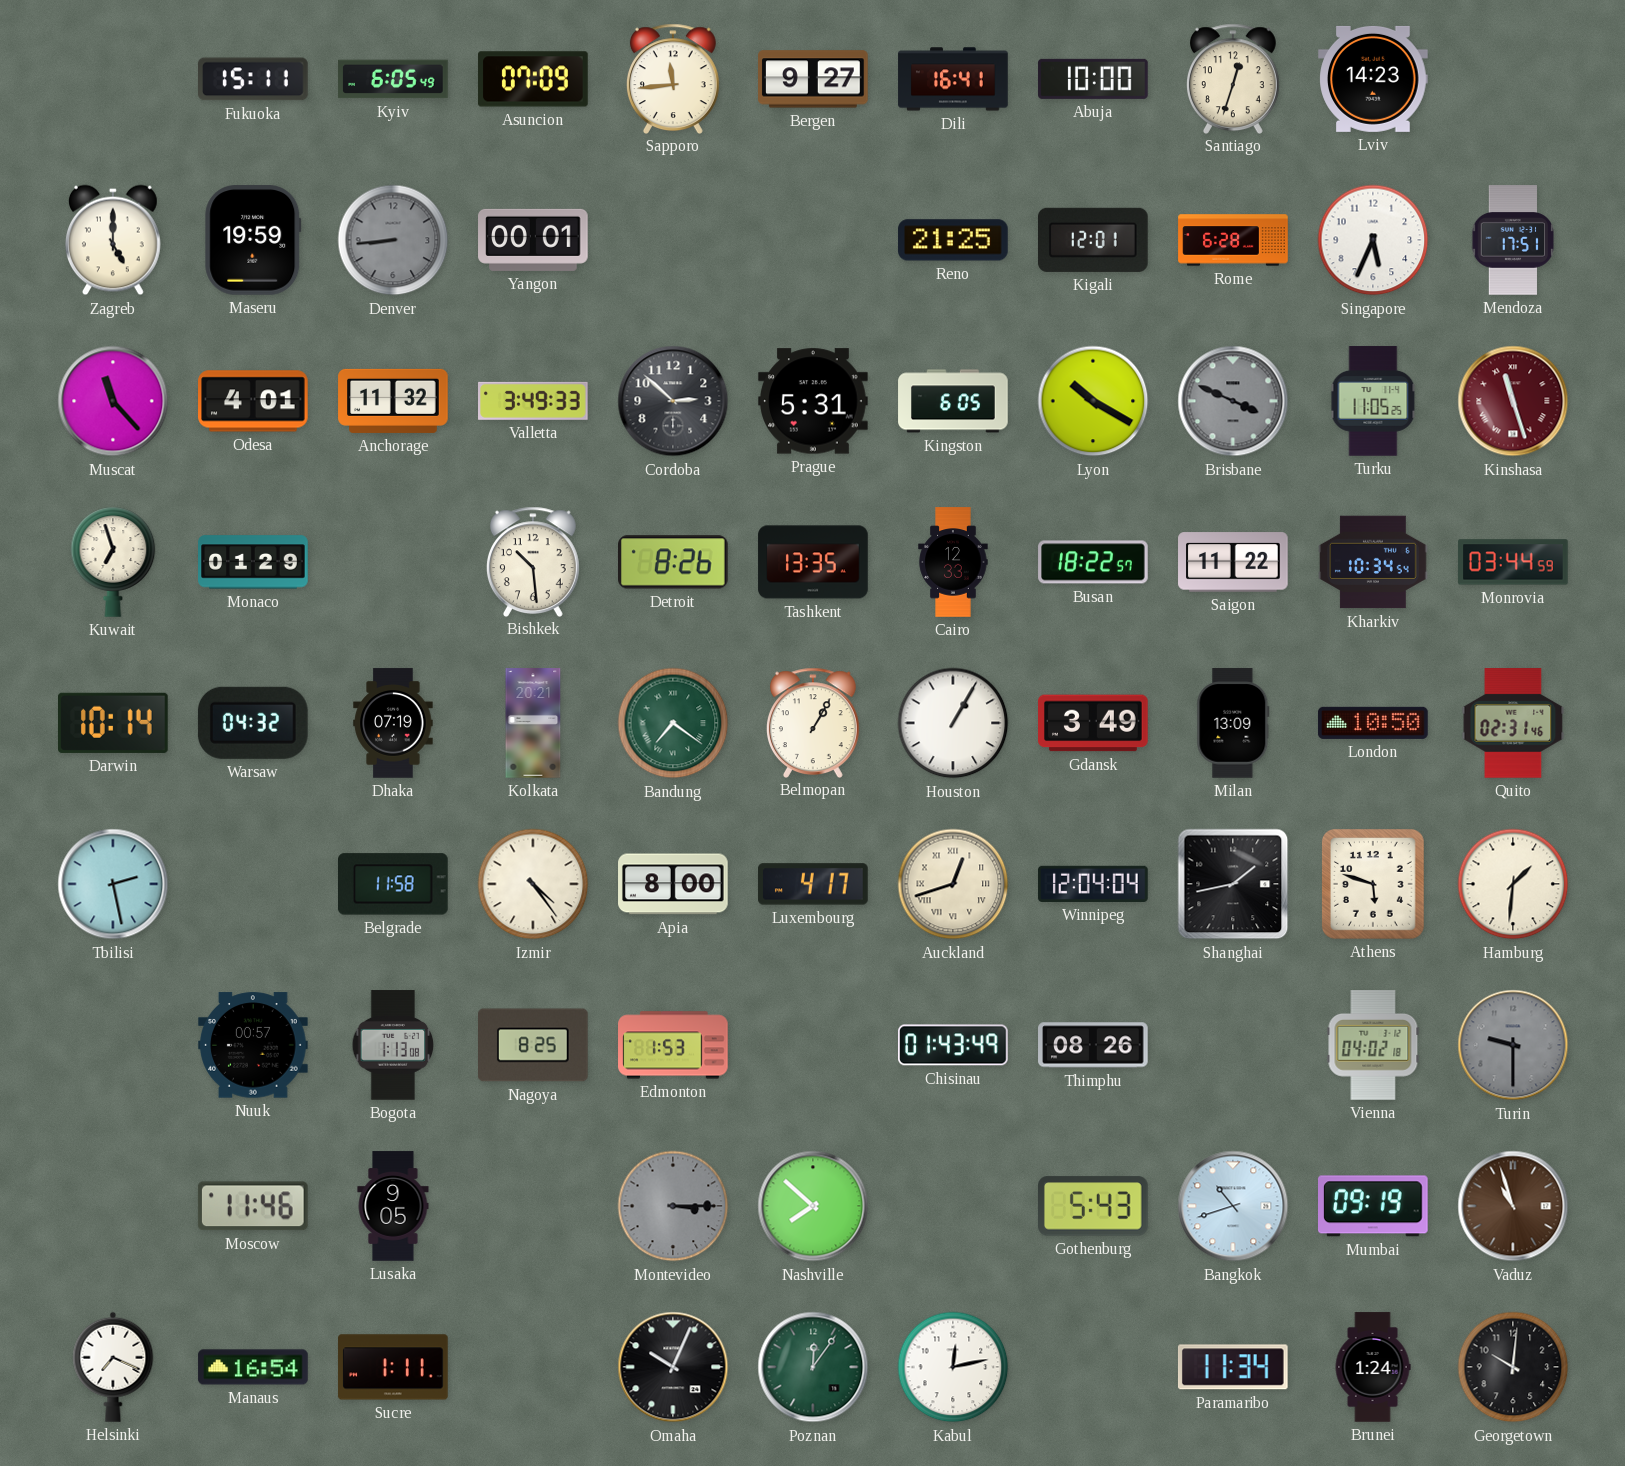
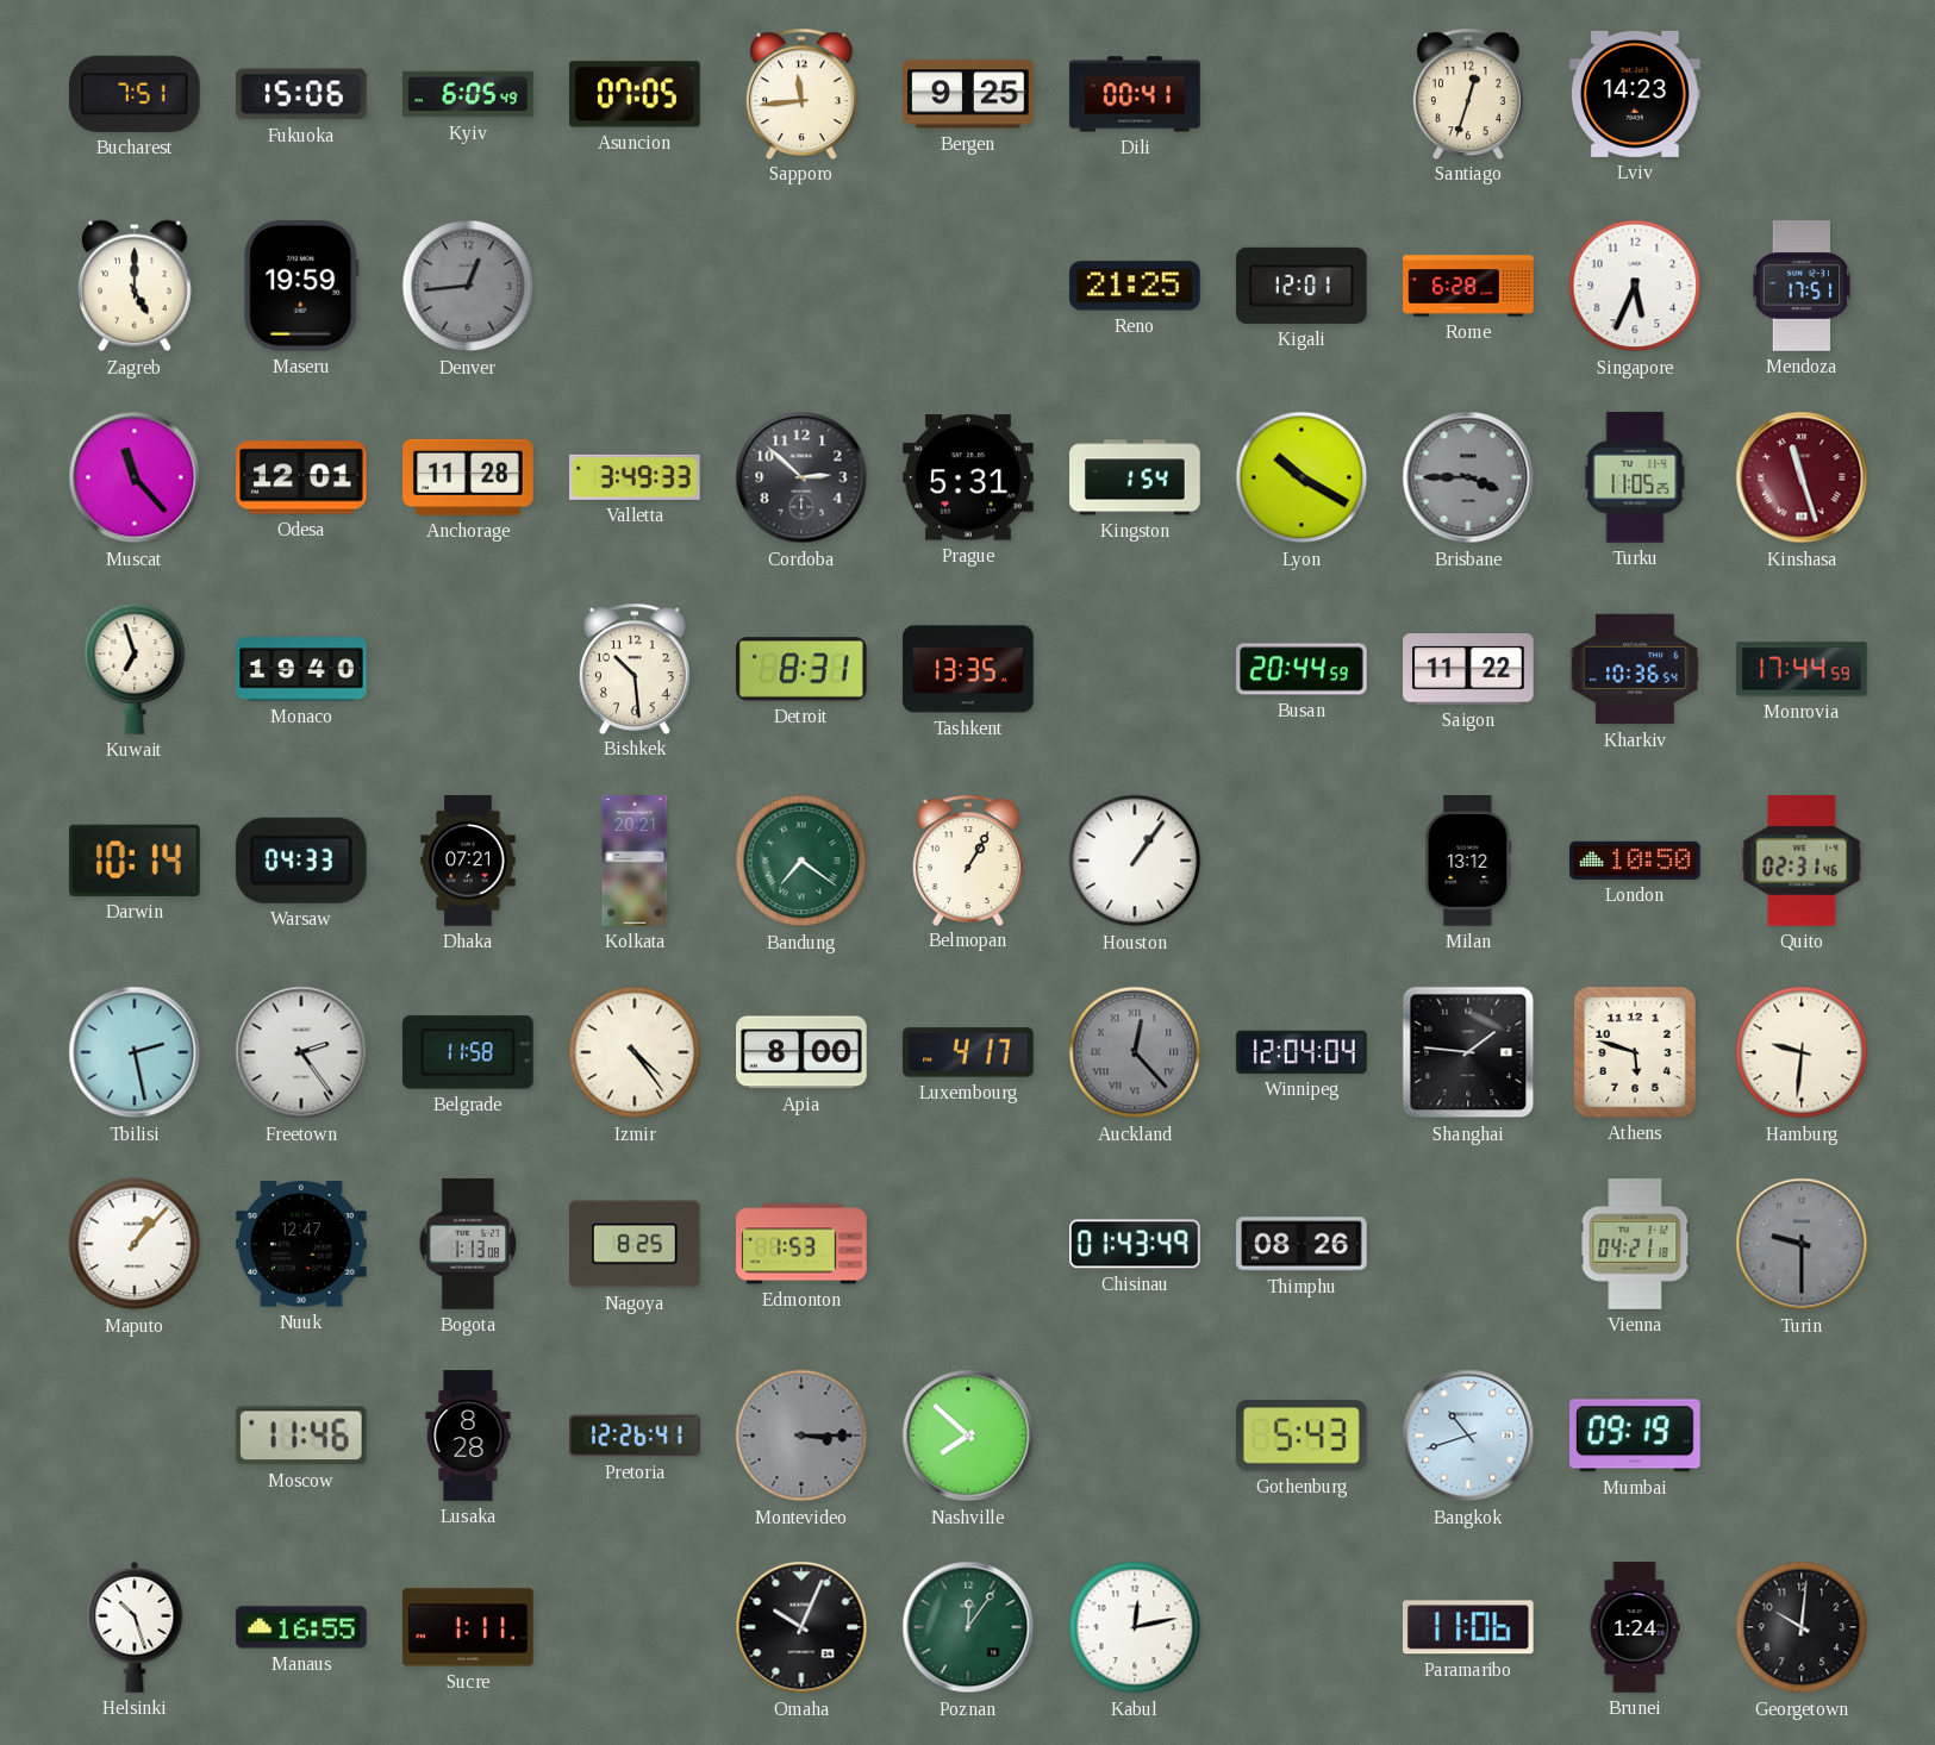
Bucharest: none -> 7:51
Fukuoka: 15:11 -> 15:06
Asuncion: 07:09 -> 07:05
Bergen: 9:27 -> 9:25
Dili: 16:41 -> 00:41
Abuja: 10:00 -> none
Denver: 8:44 -> 12:44
Yangon: 00:01 -> none
Odesa: 4:01 -> 12:01
Anchorage: 11:32 -> 11:28
Kingston: 6:05 -> 1:54
Brisbane: 3:49 -> 3:45
Monaco: 01:29 -> 19:40
Detroit: 8:26 -> 8:31
Cairo: 12:33 -> none
Busan: 18:22 -> 20:44
Kharkiv: 10:34 -> 10:36
Monrovia: 03:44 -> 17:44
Warsaw: 04:32 -> 04:33
Dhaka: 07:19 -> 07:21
Houston: 1:05 -> 1:06
Gdansk: 3:49 -> none
Milan: 13:09 -> 13:12
Freetown: none -> 2:24
Auckland: 12:42 -> 12:23
Auckland dial: cream -> grey
Shanghai: 1:43 -> 1:46
Hamburg: 1:31 -> 9:31
Maputo: none -> 1:07
Nuuk: 00:57 -> 12:47
Vienna: 04:02 -> 04:21
Lusaka: 9:05 -> 8:28
Pretoria: none -> 12:26
Vaduz: 10:57 -> none
Helsinki: 7:19 -> 10:27
Manaus: 16:54 -> 16:55
Paramaribo: 11:34 -> 11:06
